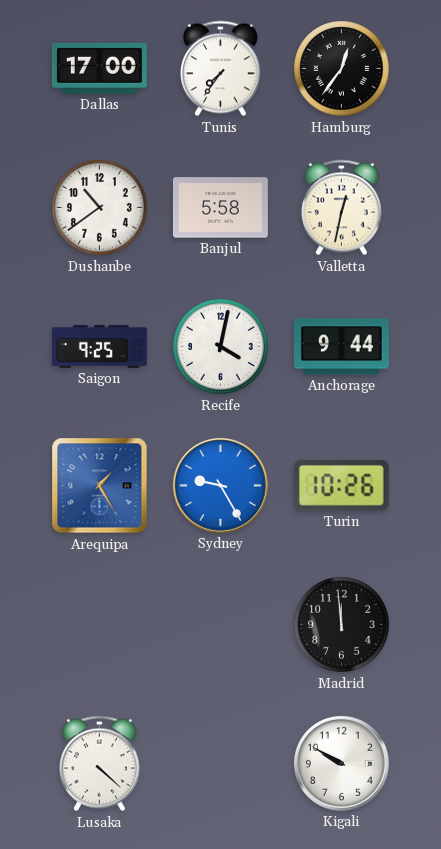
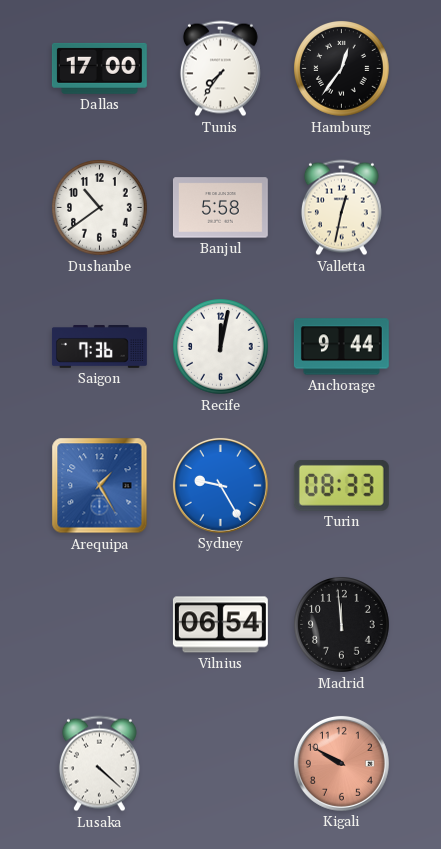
Saigon: 9:25 -> 7:36
Recife: 4:02 -> 12:02
Turin: 10:26 -> 08:33
Vilnius: none -> 06:54
Kigali dial: white -> salmon
